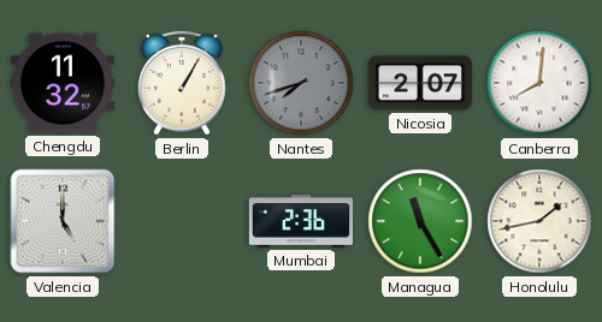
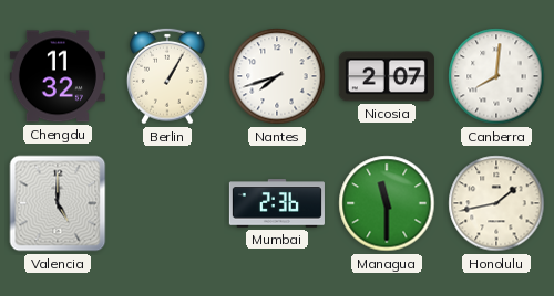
Nantes dial: grey -> white
Managua: 11:25 -> 11:30
